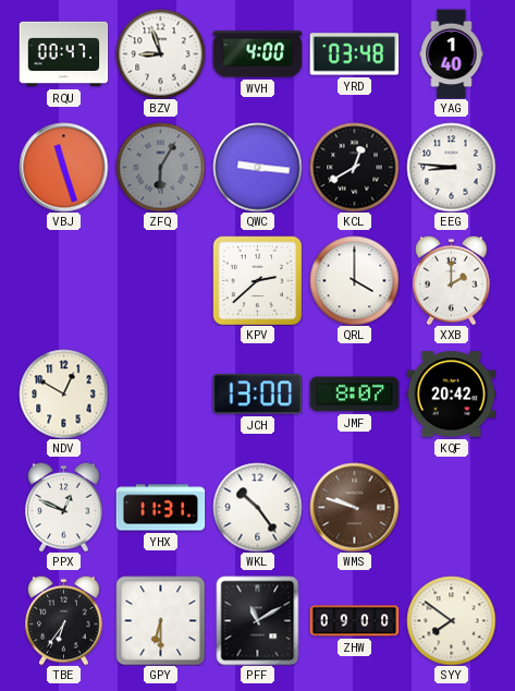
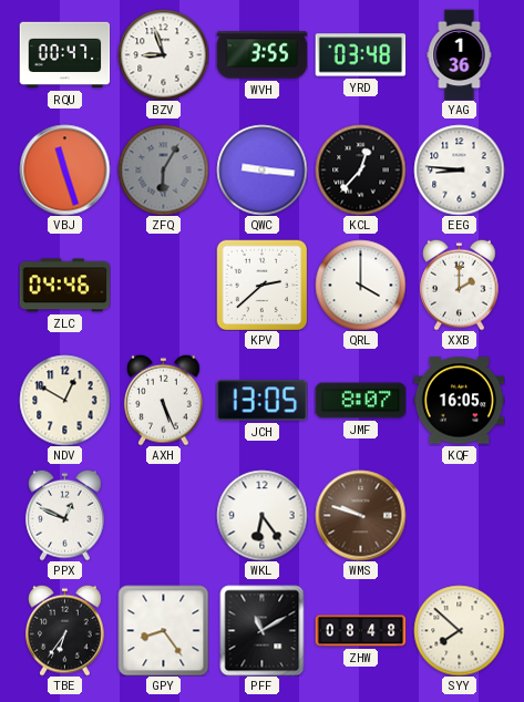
WVH: 4:00 -> 3:55
YAG: 1:40 -> 1:36
KCL: 12:40 -> 12:37
ZLC: none -> 04:46
AXH: none -> 5:26
JCH: 13:00 -> 13:05
KQF: 20:42 -> 16:05
YHX: 11:31 -> none
WKL: 10:24 -> 6:24
GPY: 6:30 -> 8:24
ZHW: 09:00 -> 08:48
SYY: 7:51 -> 7:52
